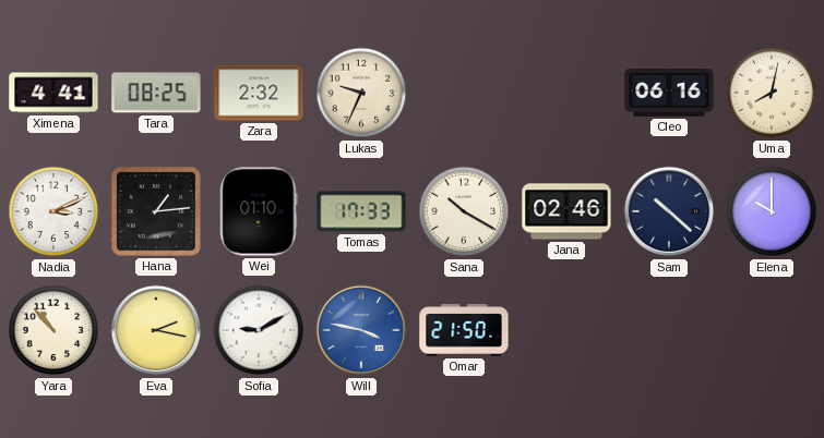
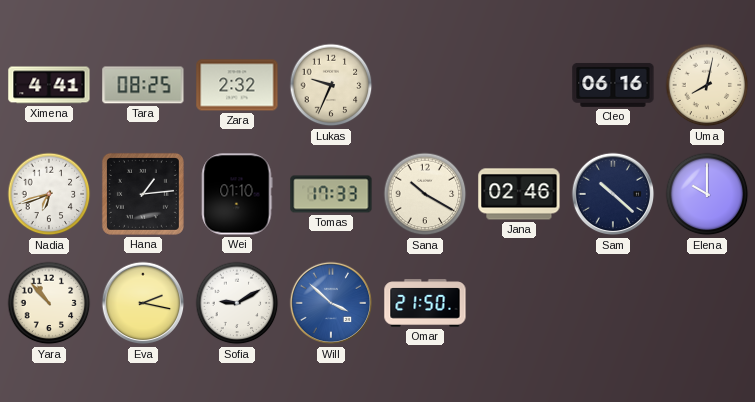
Nadia: 3:11 -> 6:42
Will: 3:47 -> 3:52
